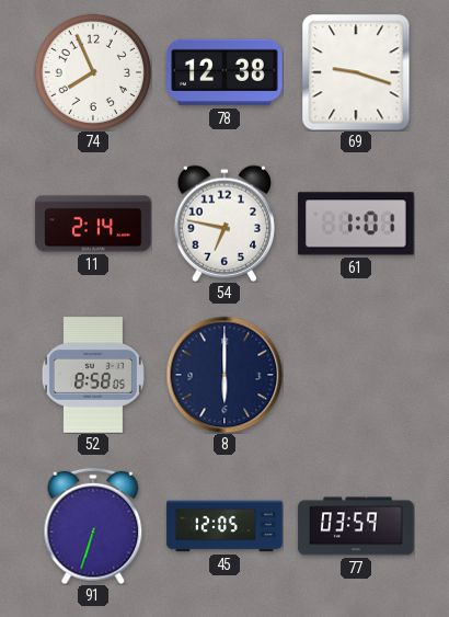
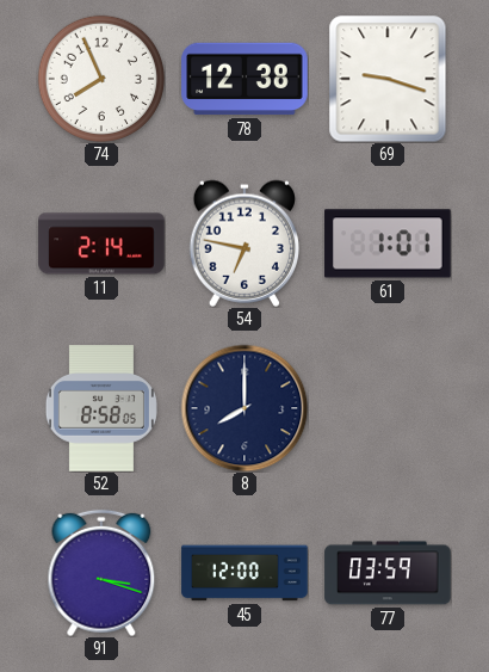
8: 6:00 -> 8:00
91: 6:33 -> 3:18
45: 12:05 -> 12:00
